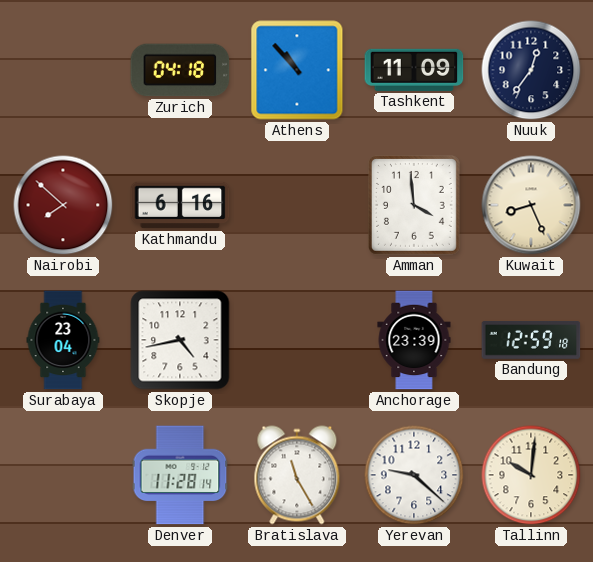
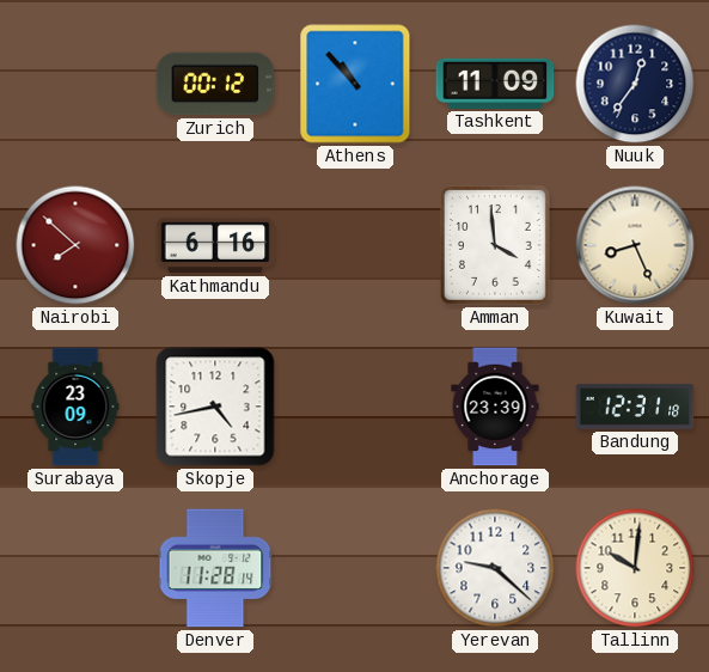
Zurich: 04:18 -> 00:12
Surabaya: 23:04 -> 23:09
Bandung: 12:59 -> 12:31
Bratislava: 11:25 -> none
